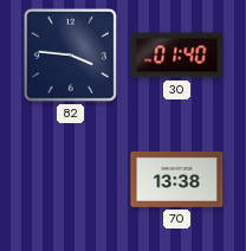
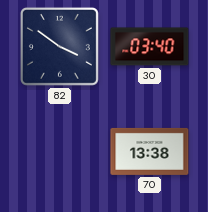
82: 3:46 -> 3:51
30: 01:40 -> 03:40
